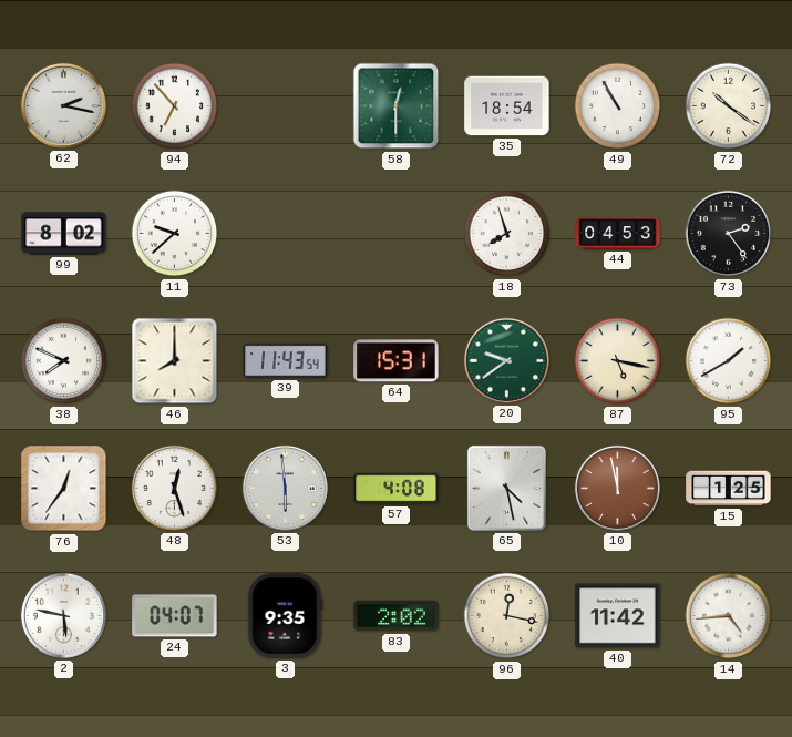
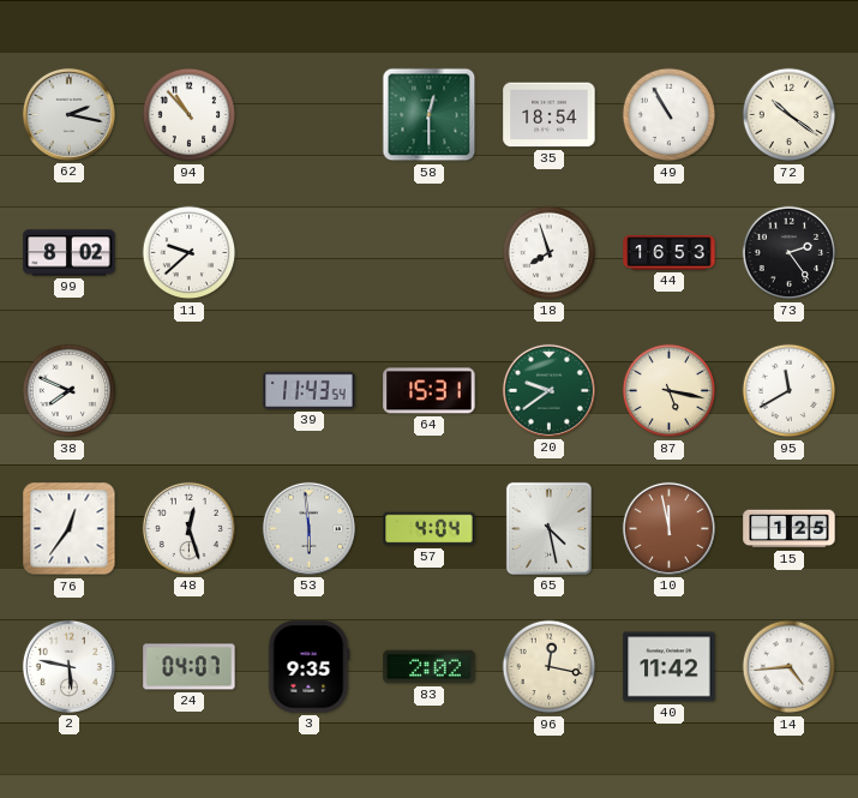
94: 6:53 -> 10:53
44: 04:53 -> 16:53
46: 8:00 -> none
95: 1:40 -> 11:40
57: 4:08 -> 4:04
